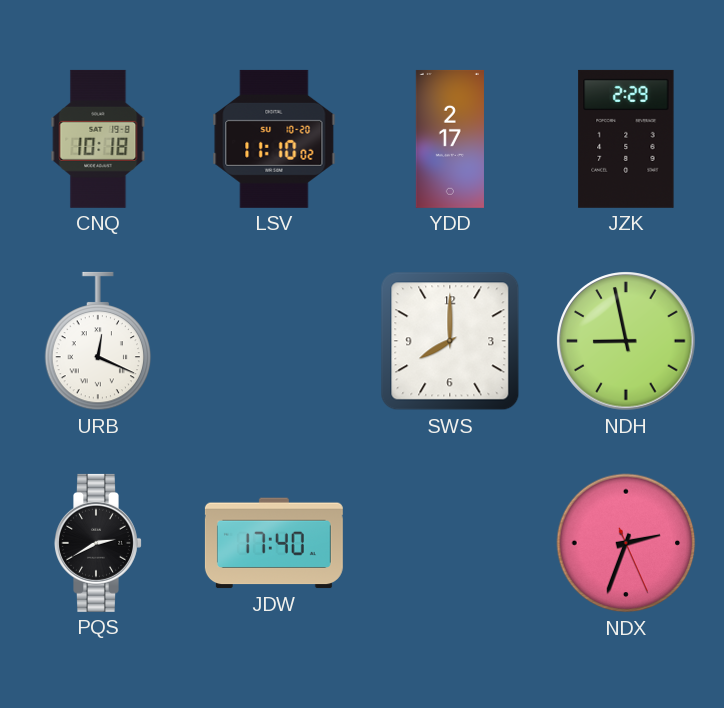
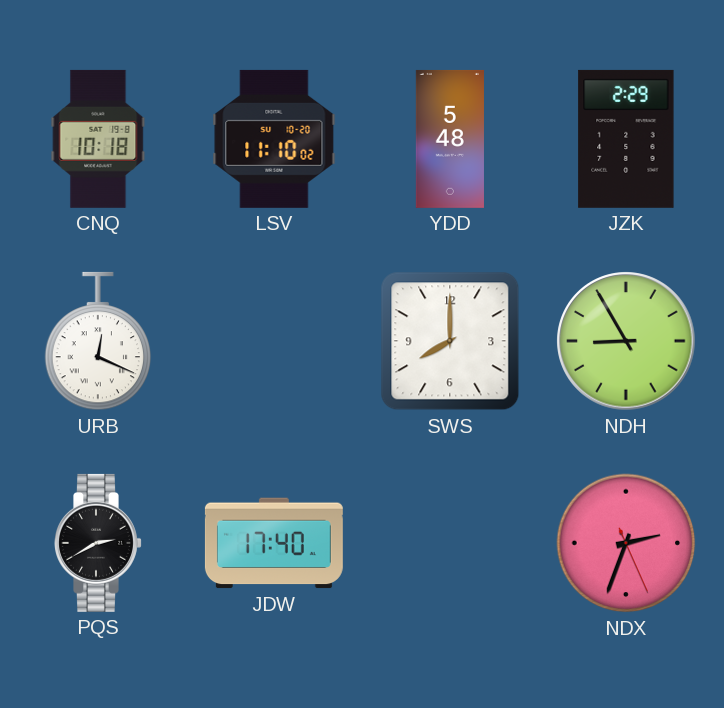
YDD: 2:17 -> 5:48
NDH: 8:58 -> 8:55
